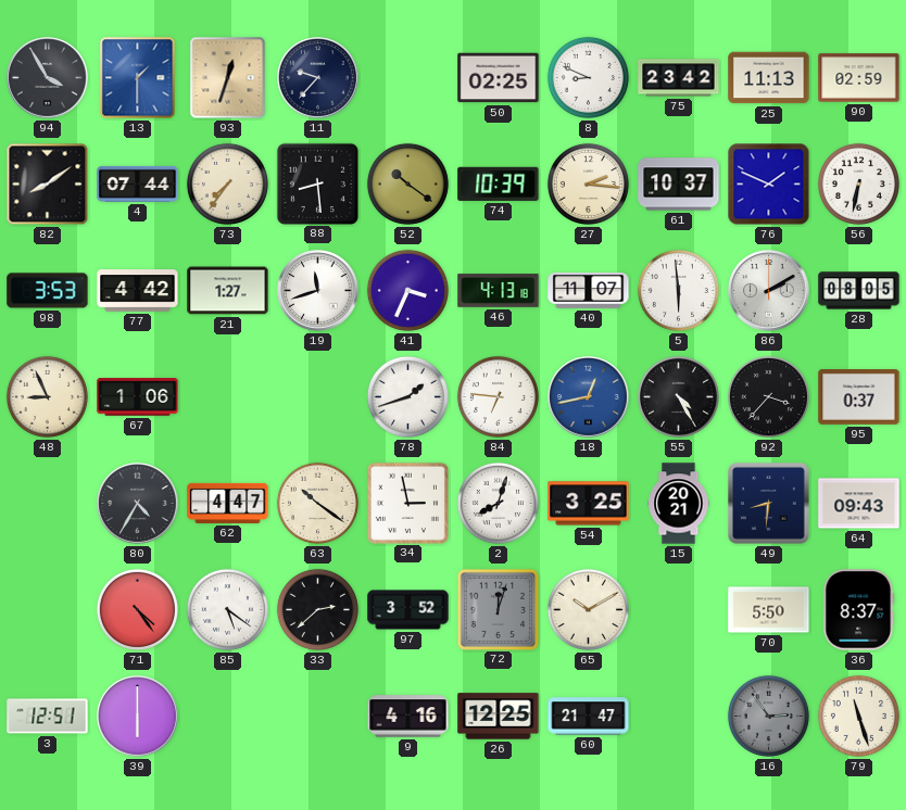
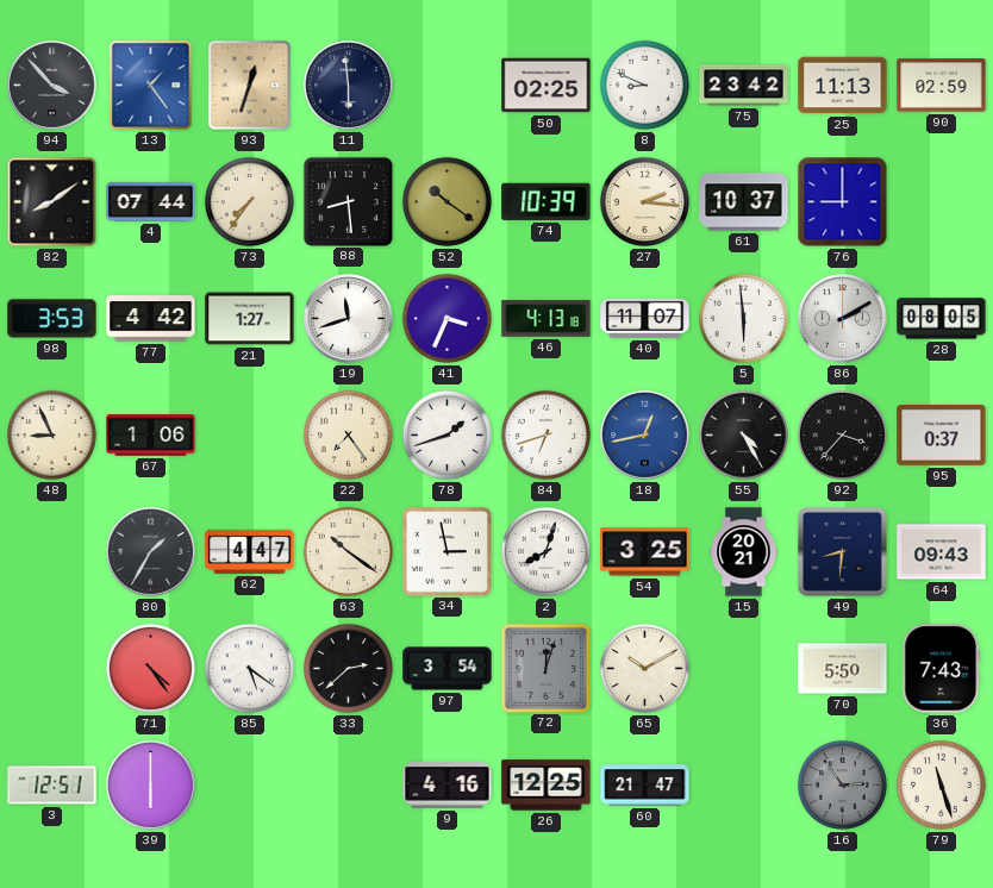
94: 3:55 -> 3:53
13: 1:30 -> 1:24
11: 9:37 -> 5:59
76: 1:49 -> 9:00
56: 6:32 -> none
22: none -> 7:24
84: 6:46 -> 6:42
80: 4:35 -> 1:35
97: 3:52 -> 3:54
36: 8:37 -> 7:43
